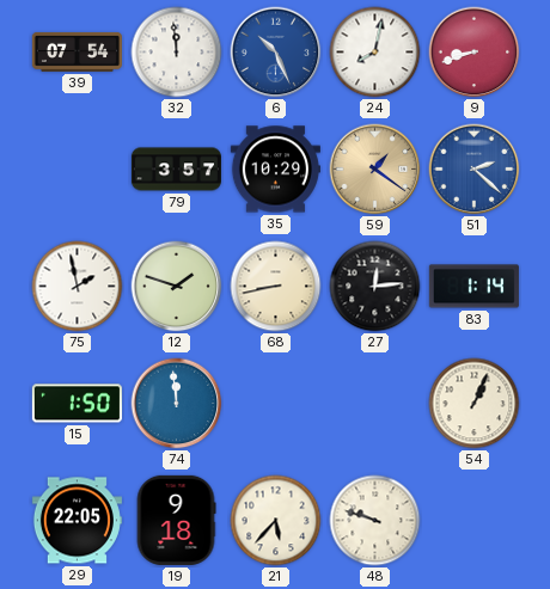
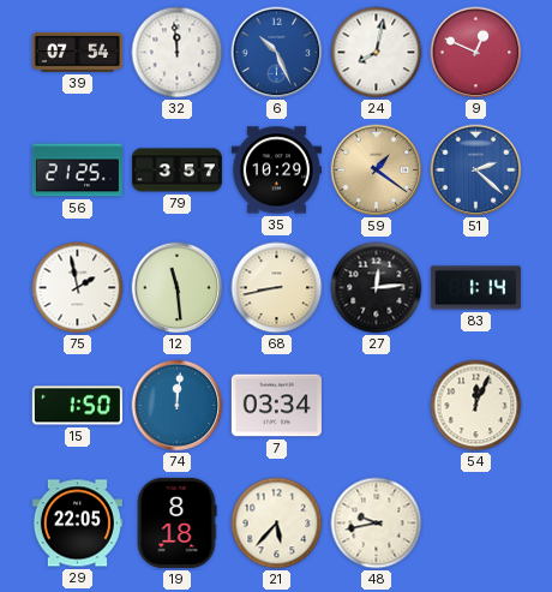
9: 8:42 -> 12:49
56: none -> 21:25
12: 1:48 -> 11:29
74: 11:59 -> 12:01
7: none -> 03:34
54: 1:04 -> 12:04
19: 9:18 -> 8:18
48: 9:48 -> 9:43
